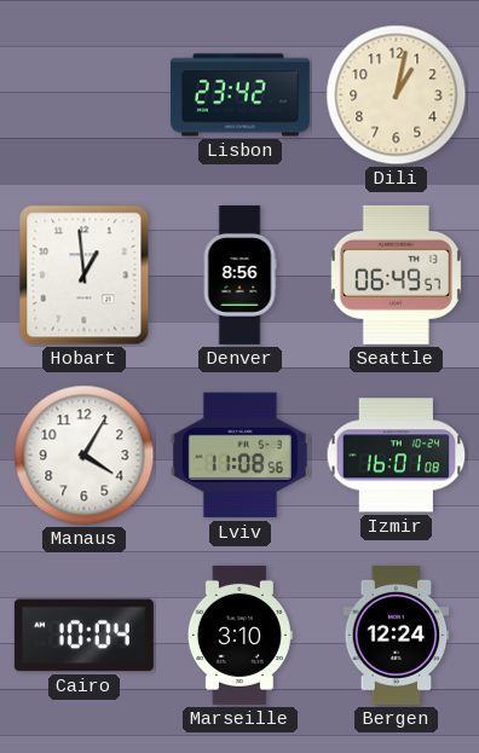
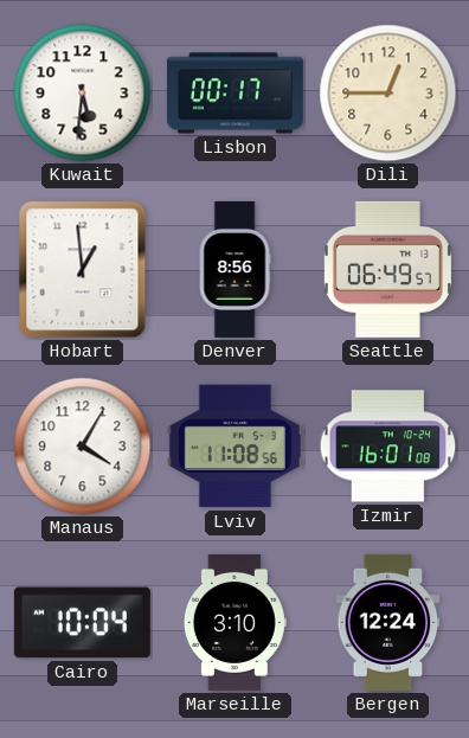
Kuwait: none -> 5:31
Lisbon: 23:42 -> 00:17
Dili: 1:02 -> 12:45
